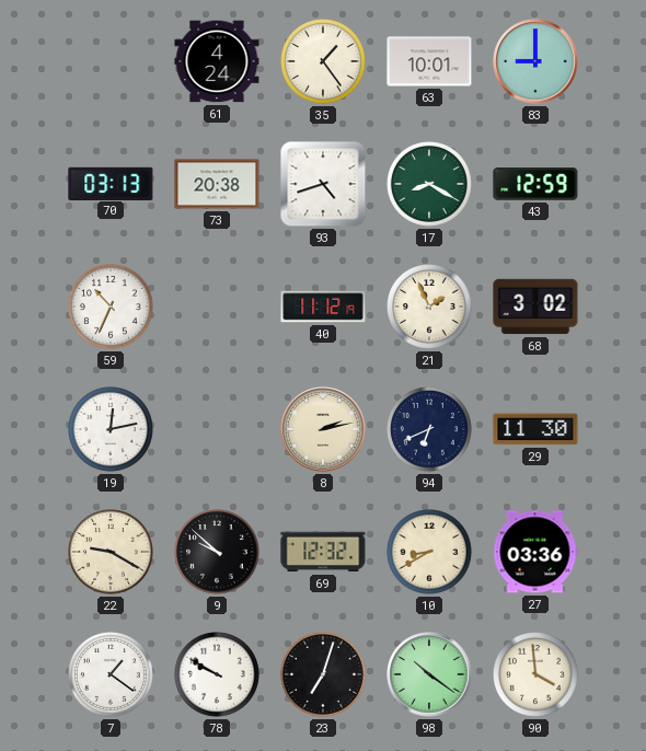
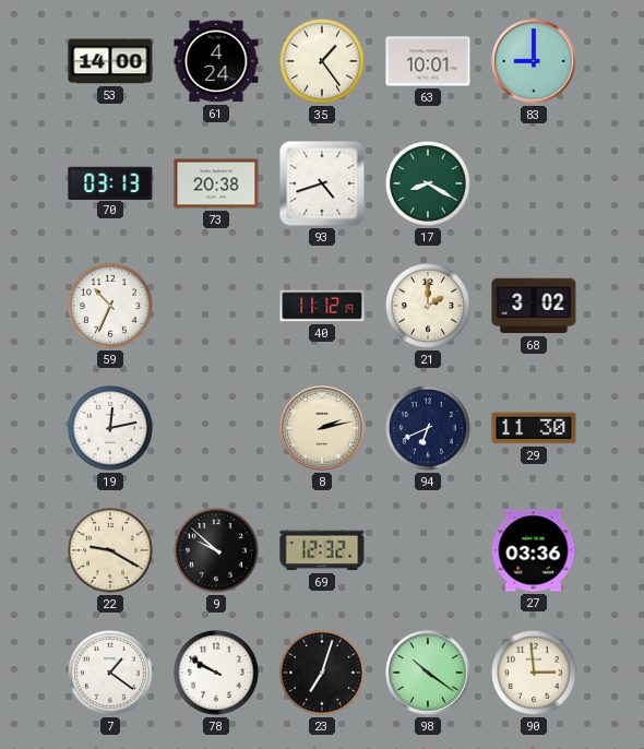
53: none -> 14:00
43: 12:59 -> none
21: 1:56 -> 2:00
10: 8:40 -> none
90: 3:59 -> 2:59
